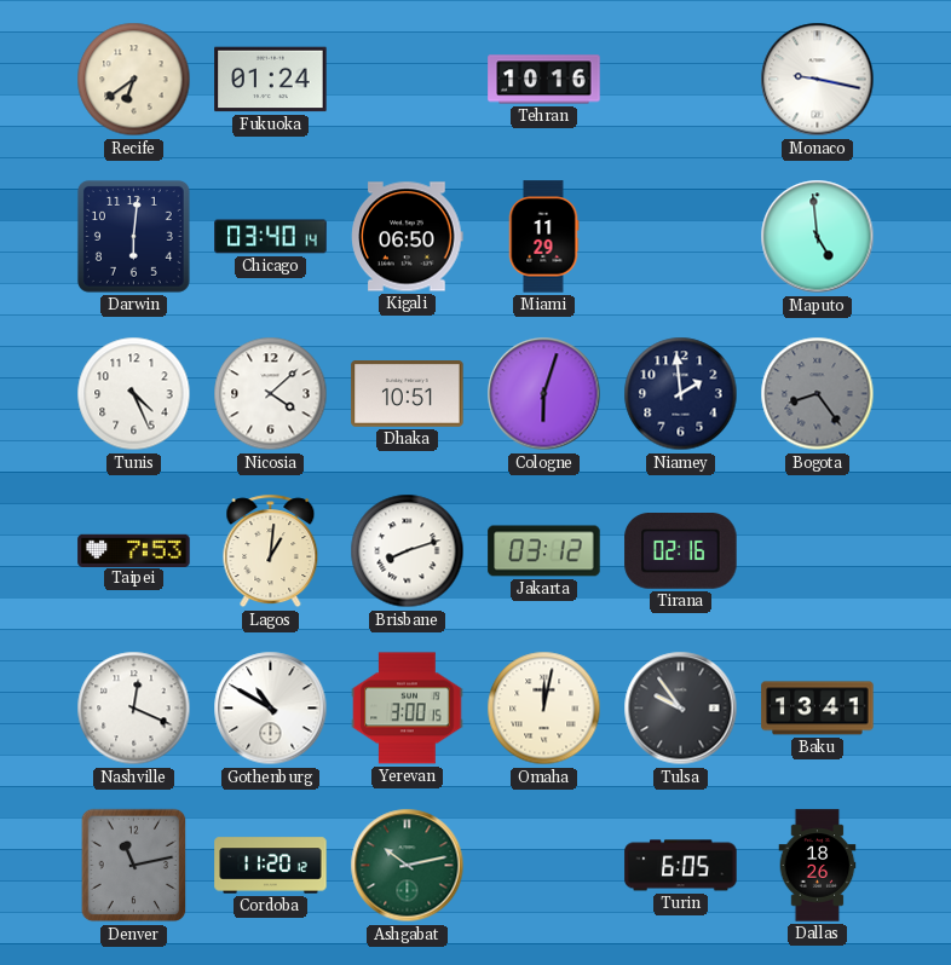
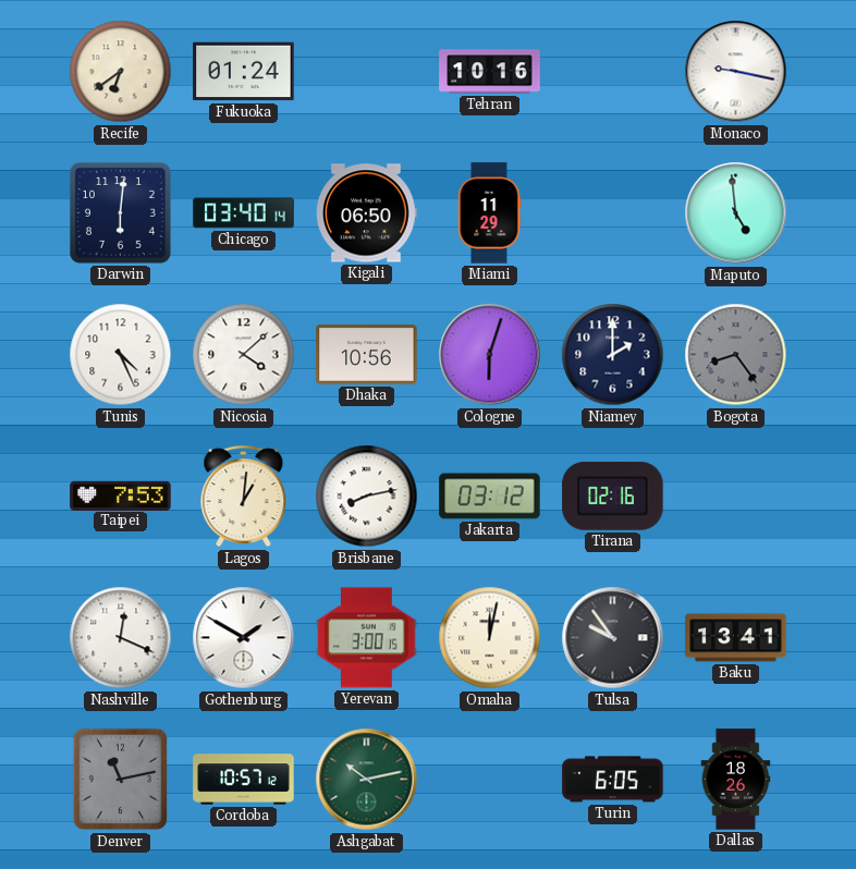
Dhaka: 10:51 -> 10:56
Niamey: 1:59 -> 2:00
Brisbane: 8:12 -> 8:13
Gothenburg: 10:50 -> 1:50
Cordoba: 11:20 -> 10:57
